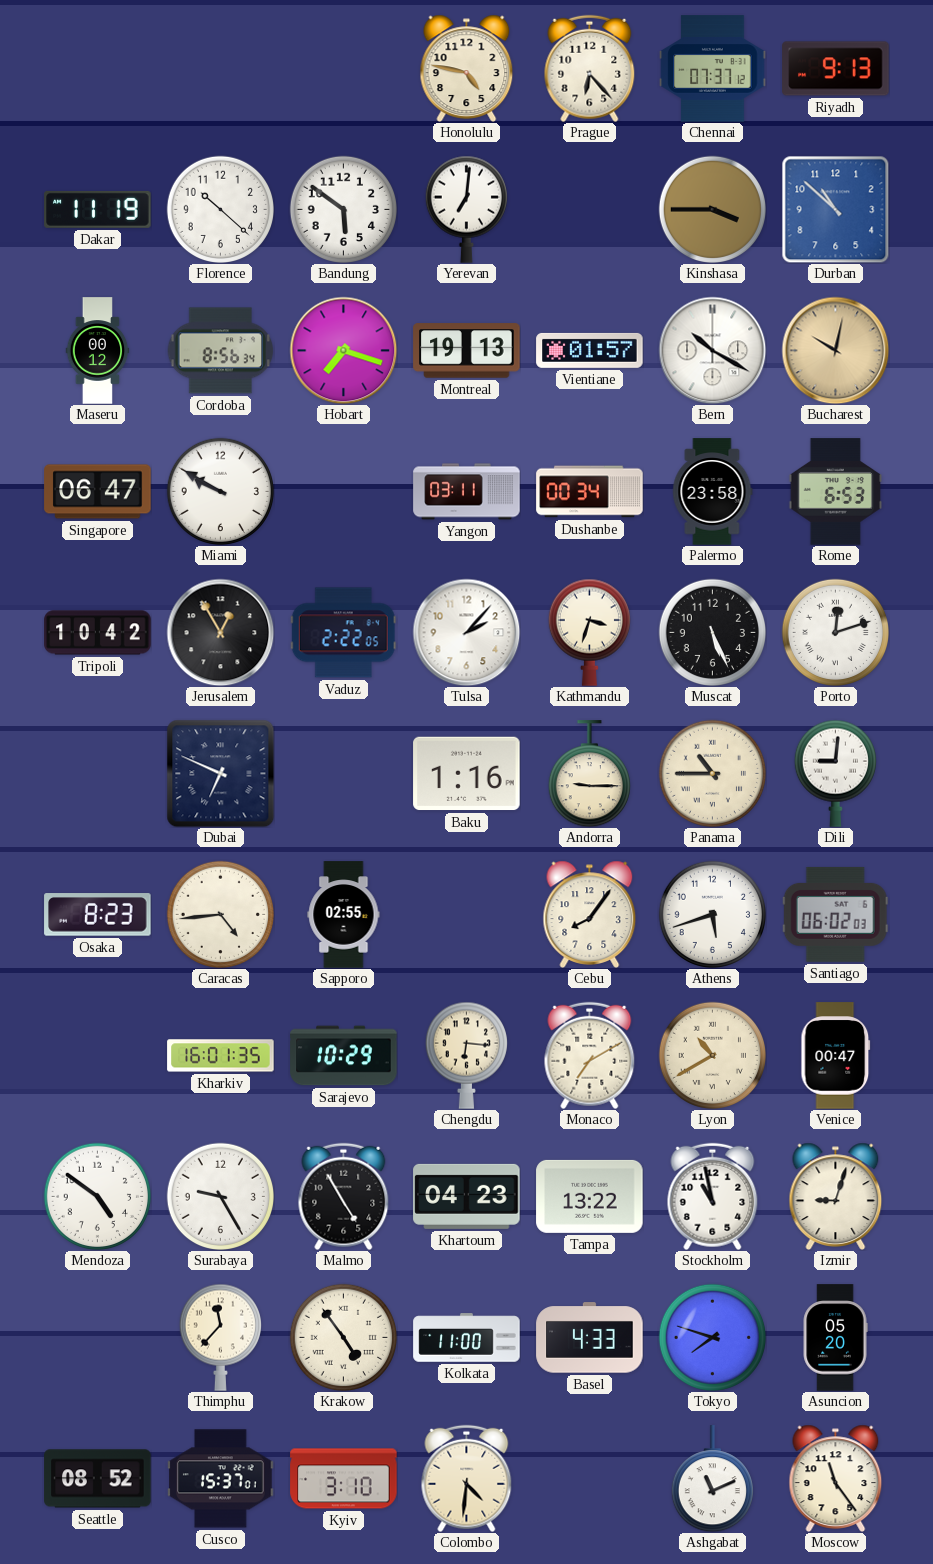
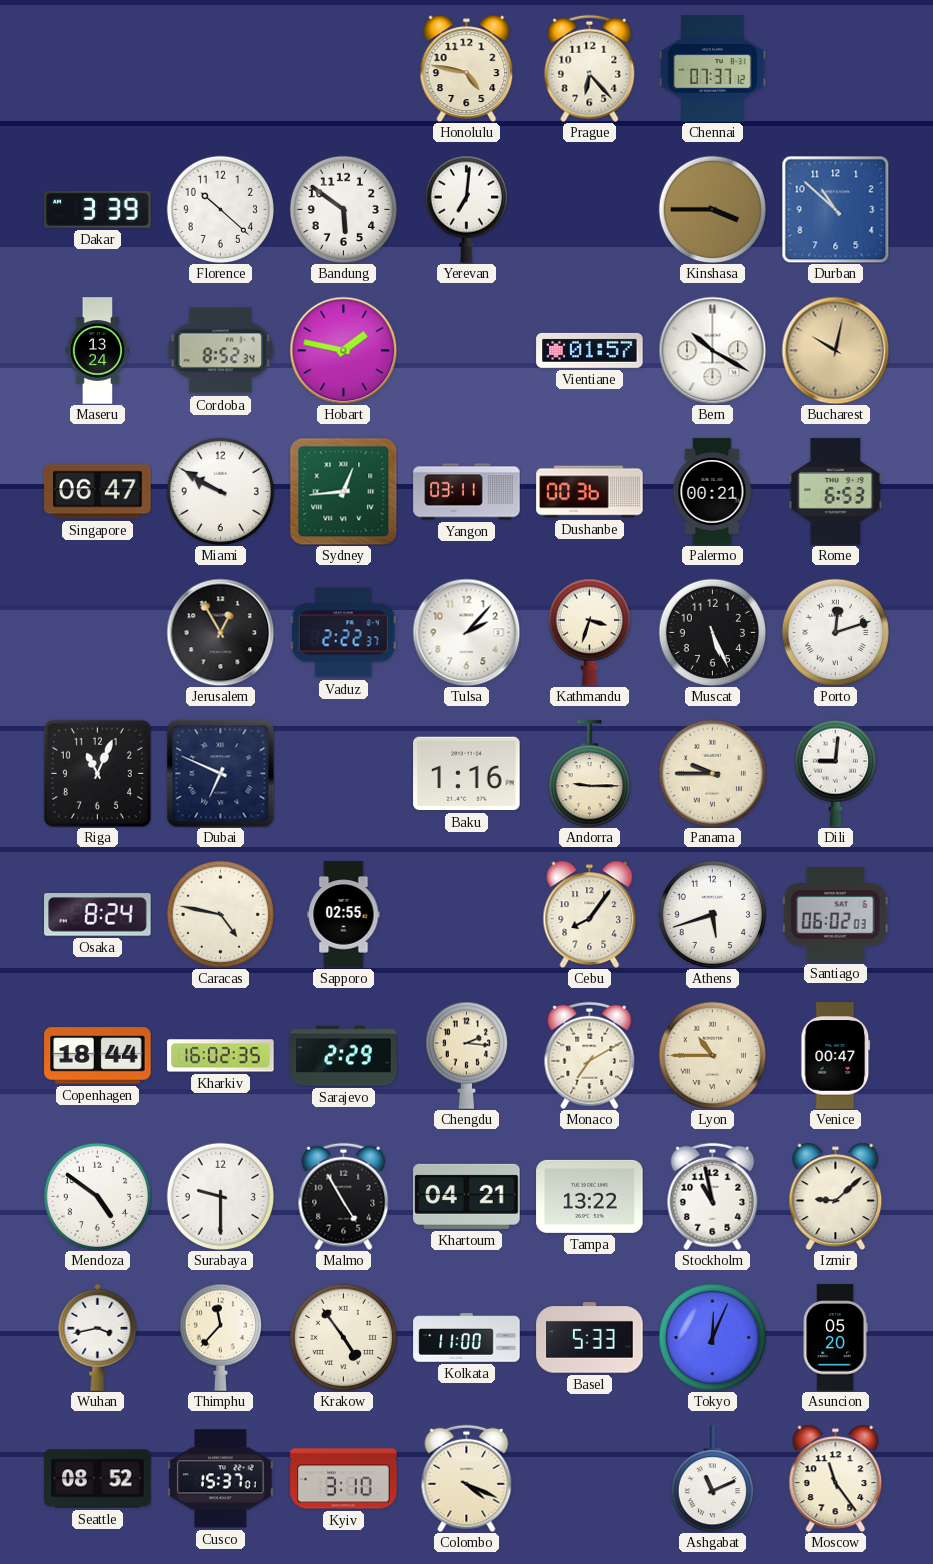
Riyadh: 9:13 -> none
Dakar: 11:19 -> 3:39
Maseru: 00:12 -> 13:24
Cordoba: 8:56 -> 8:52
Hobart: 7:18 -> 1:47
Montreal: 19:13 -> none
Sydney: none -> 12:44
Dushanbe: 00:34 -> 00:36
Palermo: 23:58 -> 00:21
Tripoli: 10:42 -> none
Vaduz: 2:22:05 -> 2:22:37
Riga: none -> 11:04
Panama: 10:45 -> 9:45
Osaka: 8:23 -> 8:24
Caracas: 4:44 -> 4:47
Copenhagen: none -> 18:44
Kharkiv: 16:01 -> 16:02
Sarajevo: 10:29 -> 2:29
Chengdu: 6:16 -> 2:16
Lyon: 10:40 -> 10:45
Surabaya: 9:25 -> 9:30
Khartoum: 04:23 -> 04:21
Izmir: 9:03 -> 9:08
Wuhan: none -> 3:43
Basel: 4:33 -> 5:33
Tokyo: 7:48 -> 12:04
Colombo: 4:31 -> 4:19
